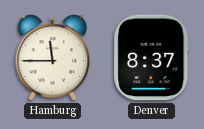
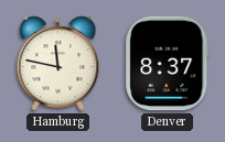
Hamburg: 11:45 -> 11:47
